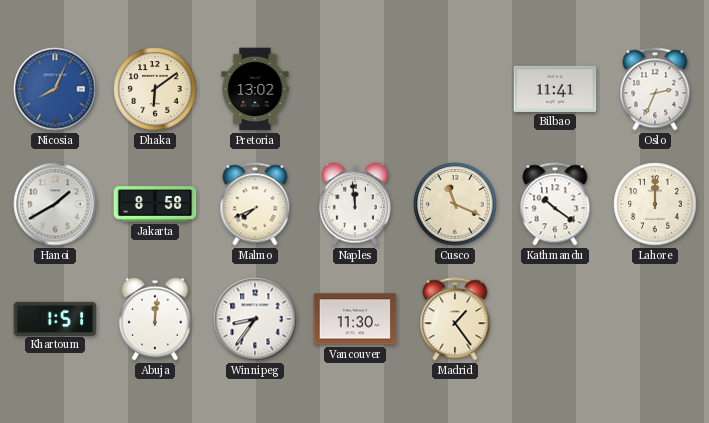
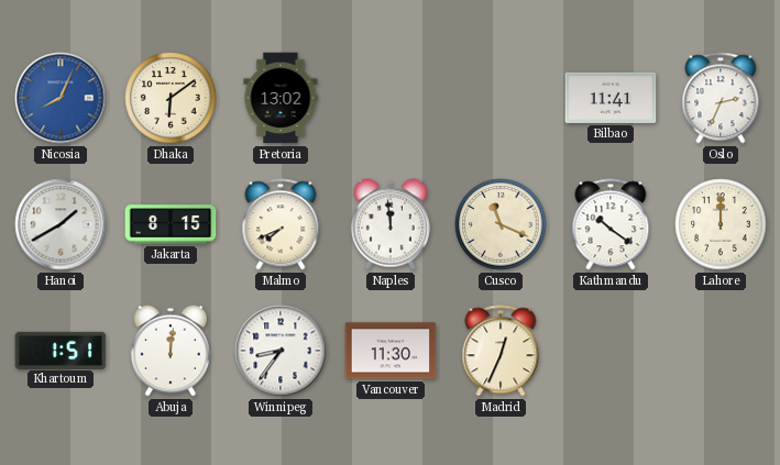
Jakarta: 8:58 -> 8:15
Madrid: 1:24 -> 12:34
